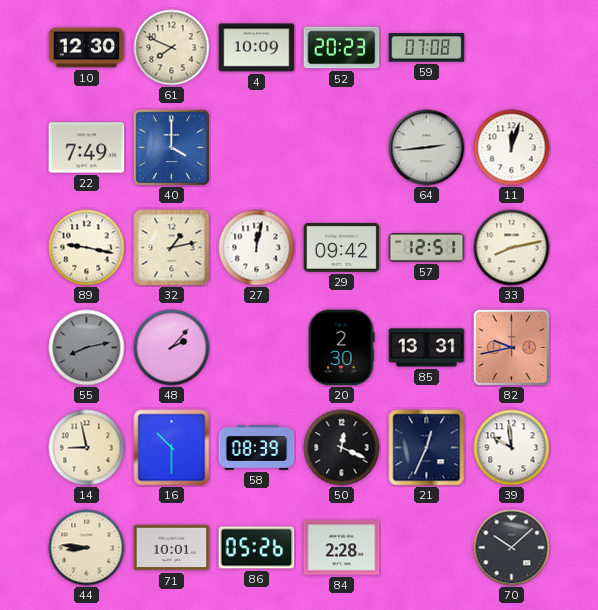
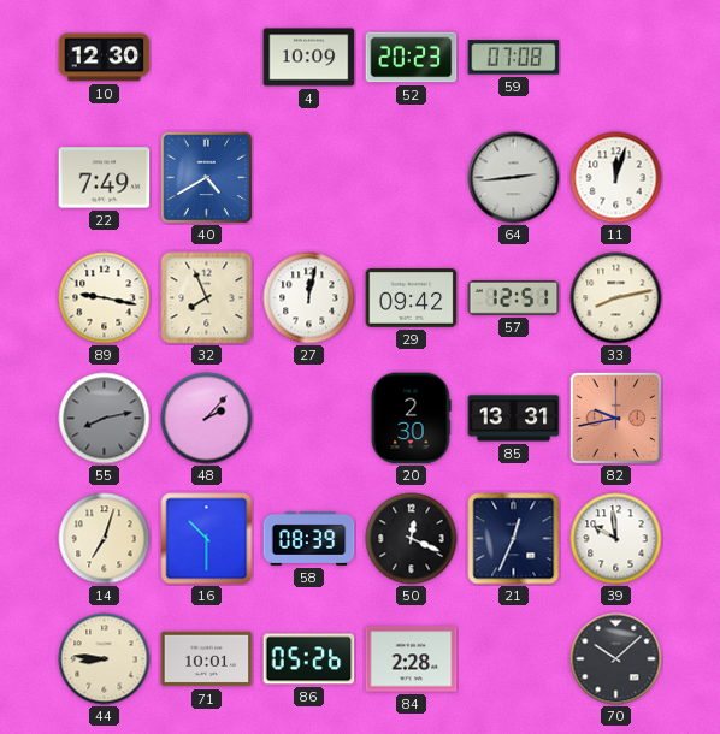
61: 7:49 -> none
40: 4:00 -> 4:40
32: 1:13 -> 7:56
14: 8:58 -> 7:03
